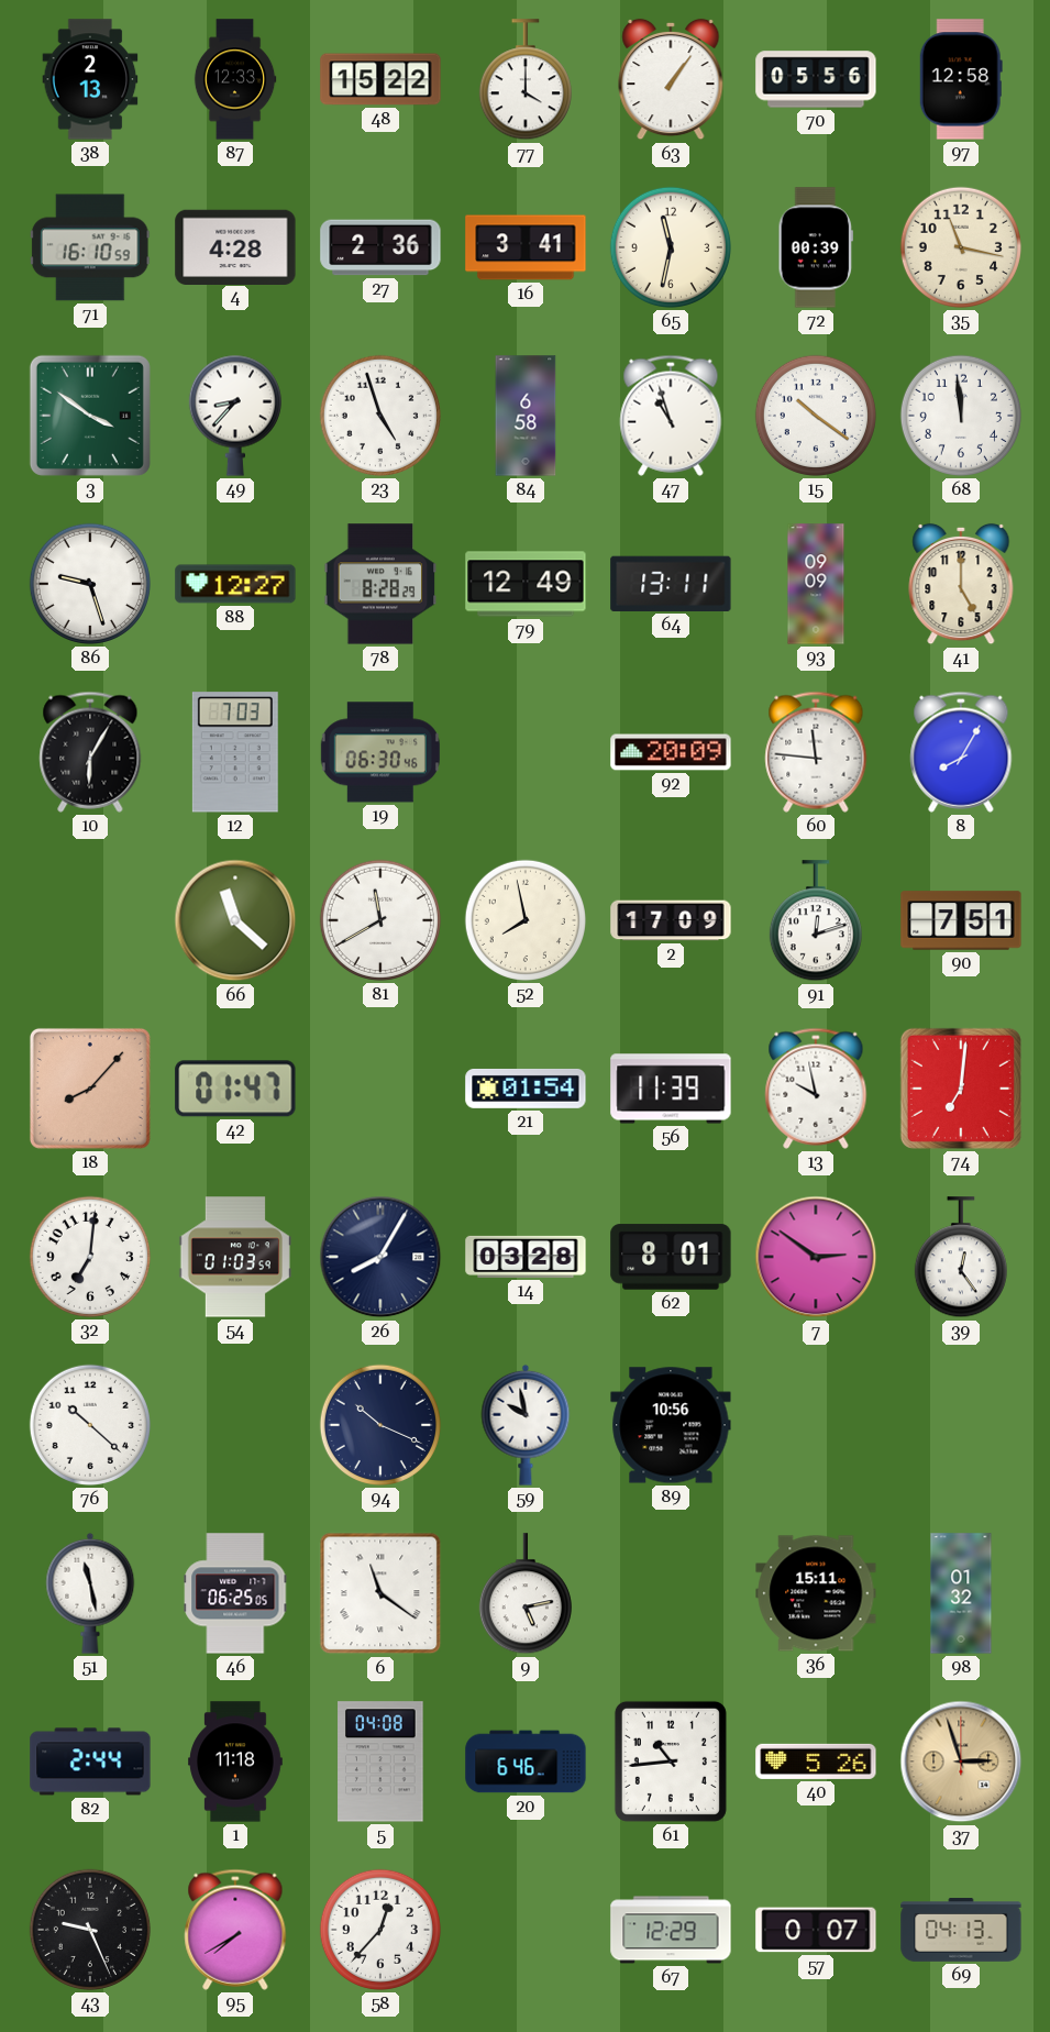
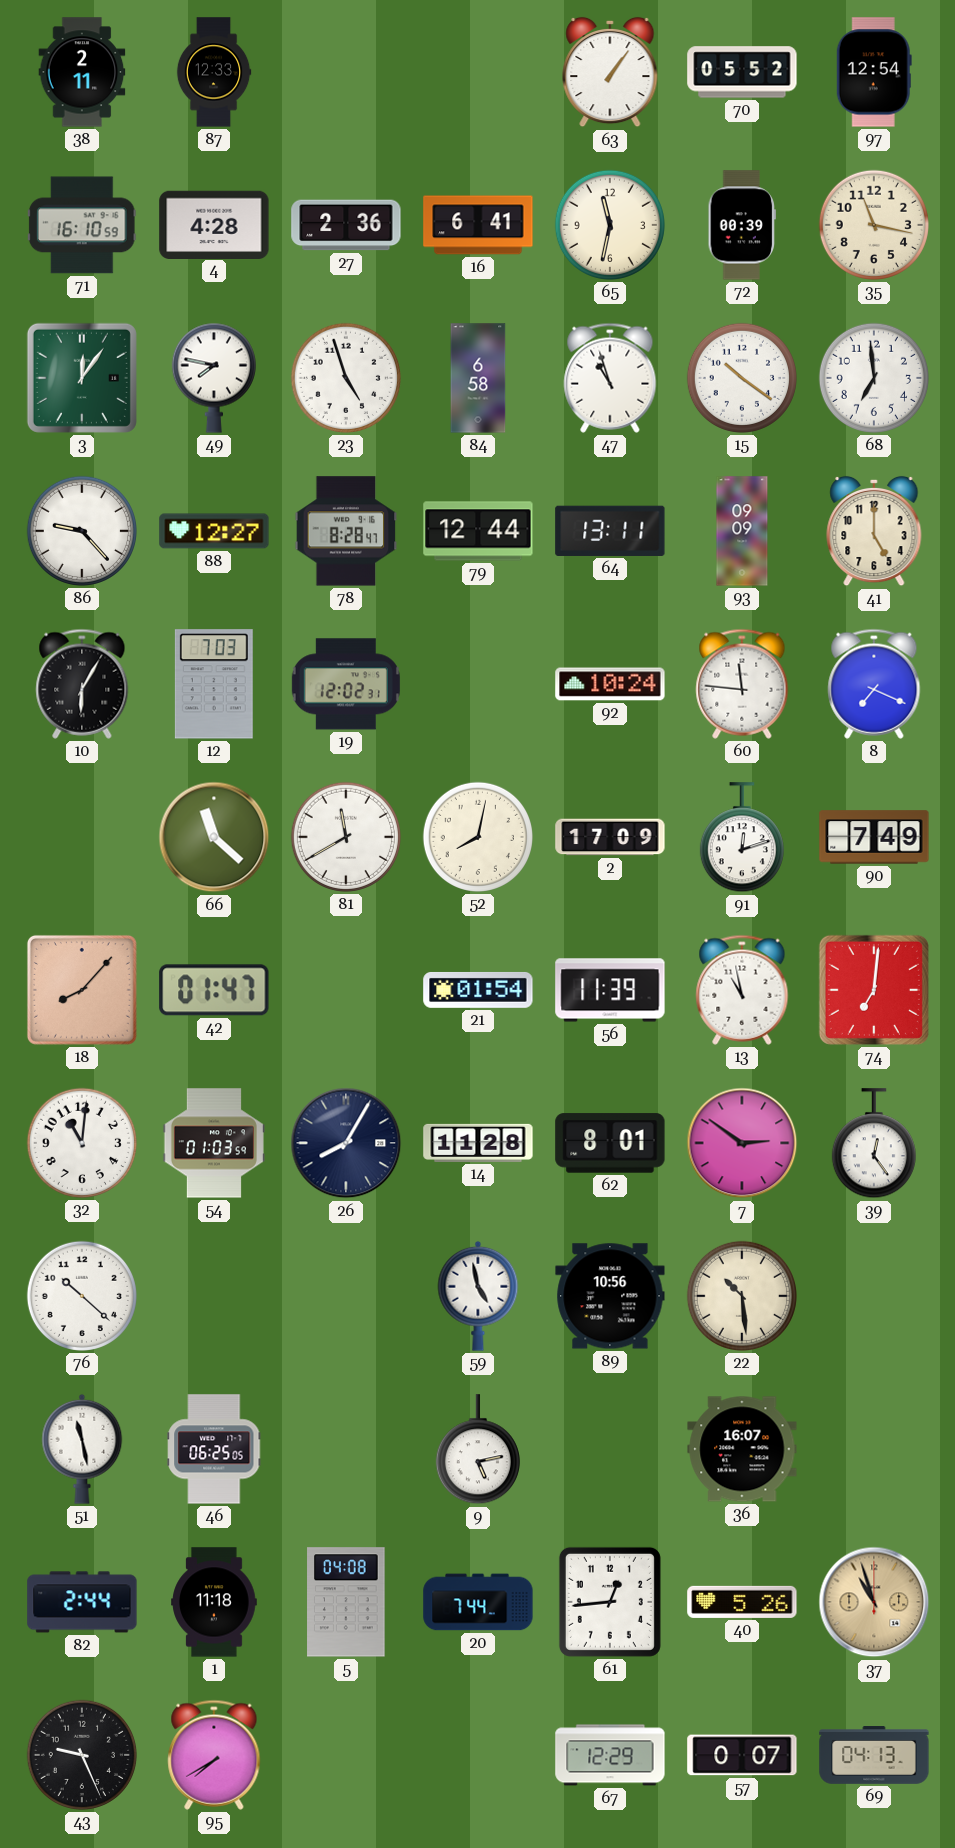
38: 2:13 -> 2:11
48: 15:22 -> none
77: 4:00 -> none
70: 05:56 -> 05:52
97: 12:58 -> 12:54
16: 3:41 -> 6:41
3: 3:51 -> 12:06
49: 8:37 -> 7:47
68: 11:59 -> 6:59
86: 9:27 -> 9:23
78: 8:28:29 -> 8:28:47
79: 12:49 -> 12:44
19: 06:30 -> 12:02
92: 20:09 -> 10:24
8: 8:05 -> 7:19
52: 7:58 -> 8:02
90: 7:51 -> 7:49
13: 9:58 -> 10:58
32: 7:01 -> 11:01
14: 03:28 -> 11:28
94: 10:19 -> none
59: 9:58 -> 4:58
22: none -> 10:29
6: 11:21 -> none
36: 15:11 -> 16:07
98: 01:32 -> none
20: 6:46 -> 7:44
61: 10:44 -> 12:44
37: 2:57 -> 10:57
58: 12:37 -> none
